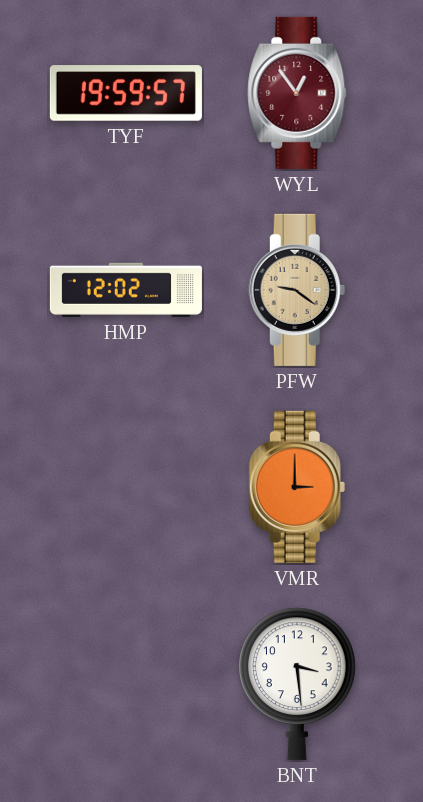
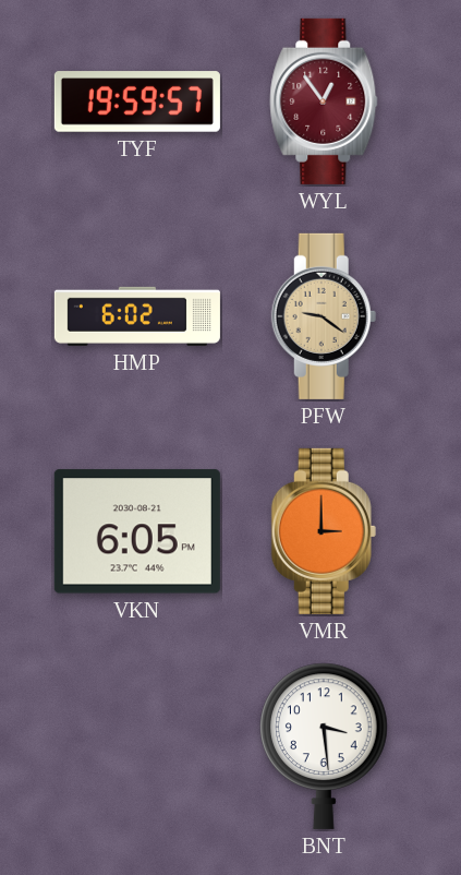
HMP: 12:02 -> 6:02
VKN: none -> 6:05
